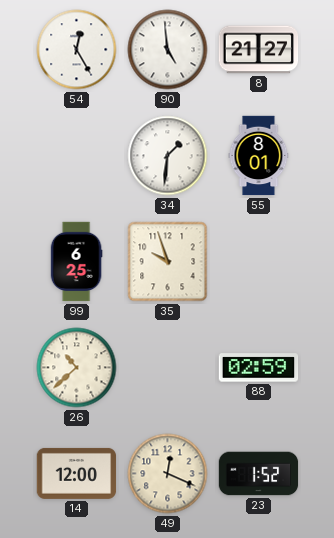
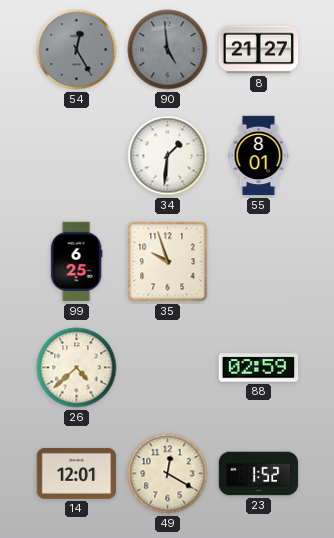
54 dial: white -> grey
90 dial: white -> grey
26: 10:38 -> 4:38
14: 12:00 -> 12:01
49: 12:19 -> 12:20
